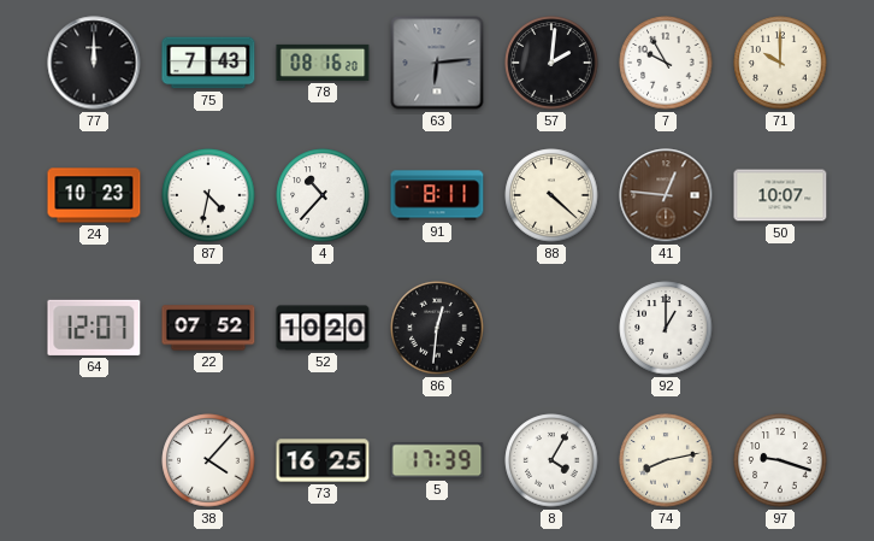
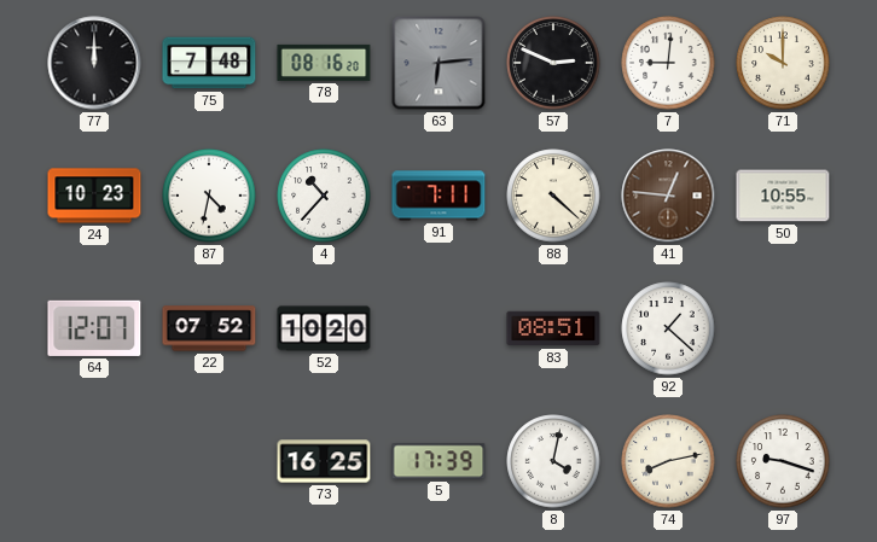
75: 7:43 -> 7:48
57: 2:01 -> 2:49
7: 9:55 -> 9:01
91: 8:11 -> 7:11
50: 10:07 -> 10:55
86: 12:31 -> none
83: none -> 08:51
92: 1:00 -> 1:22
38: 4:07 -> none
8: 4:05 -> 4:02
